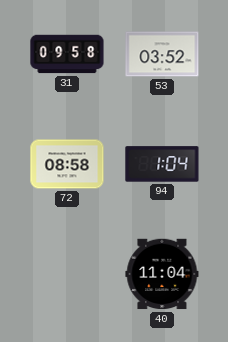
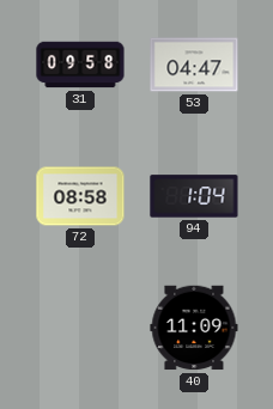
53: 03:52 -> 04:47
40: 11:04 -> 11:09
